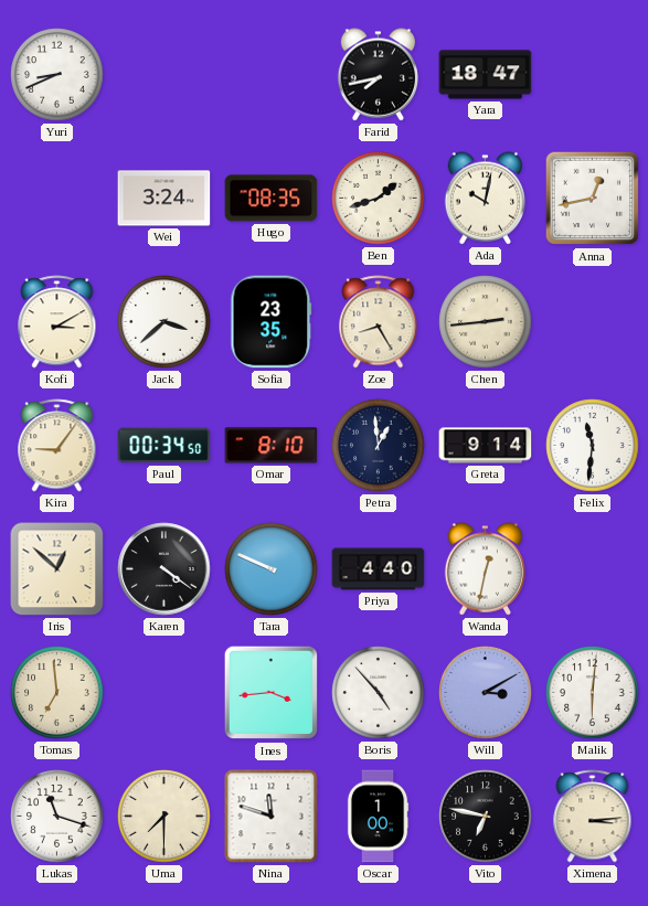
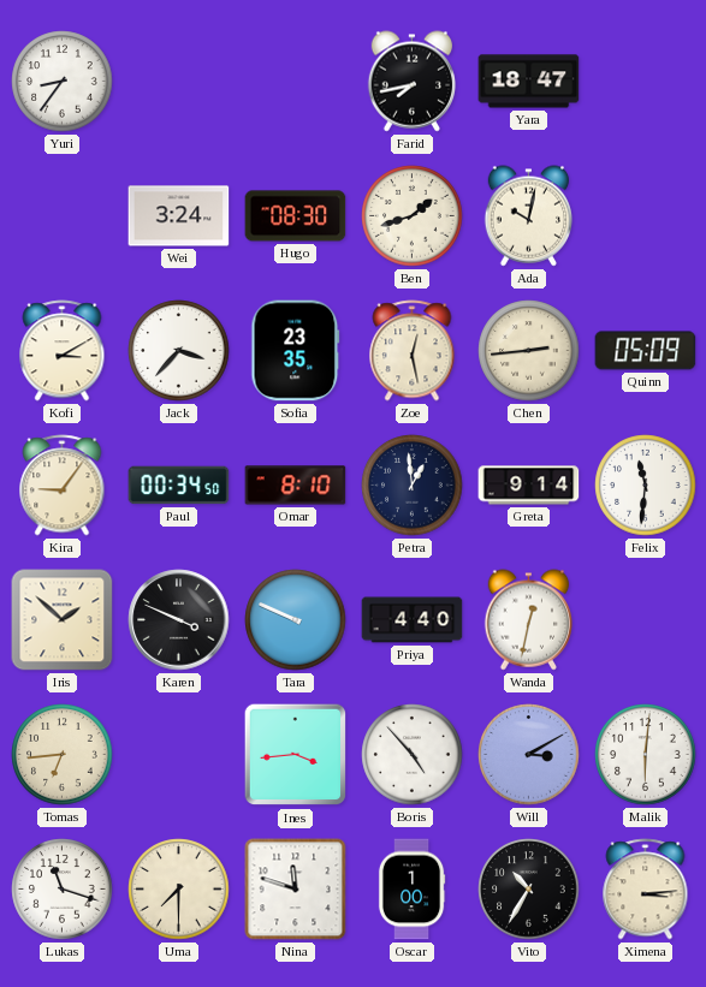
Yuri: 8:41 -> 8:36
Hugo: 08:35 -> 08:30
Anna: 12:43 -> none
Jack: 3:38 -> 3:37
Zoe: 8:25 -> 12:28
Quinn: none -> 05:09
Iris: 12:52 -> 1:52
Karen: 4:21 -> 3:49
Tomas: 6:59 -> 6:44
Vito: 6:47 -> 10:35
